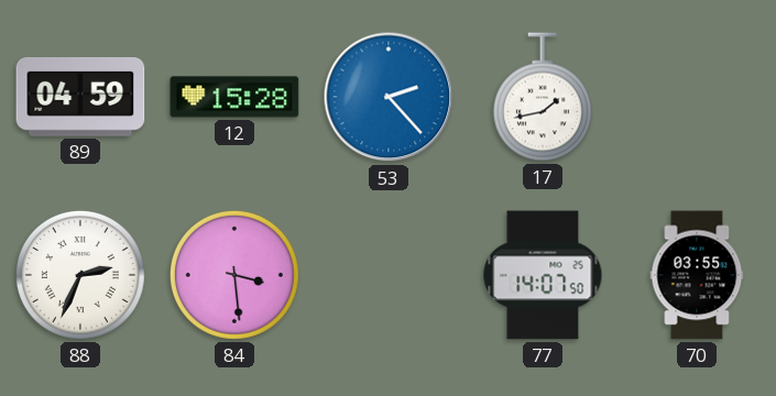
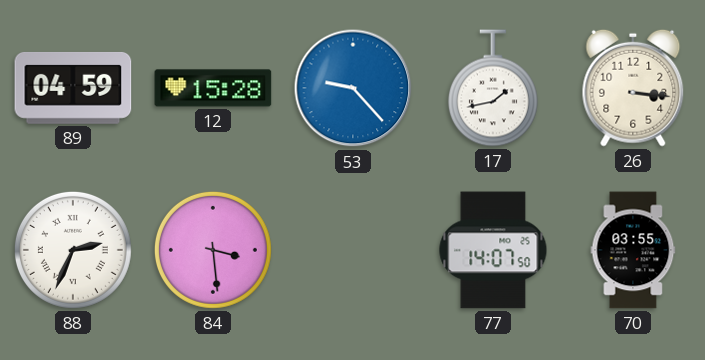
53: 2:23 -> 9:23
26: none -> 3:16
